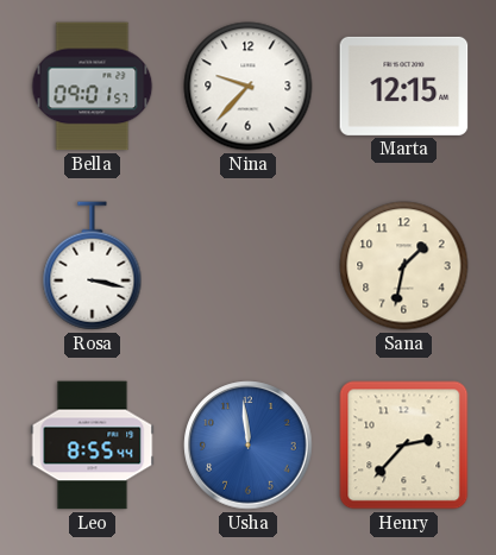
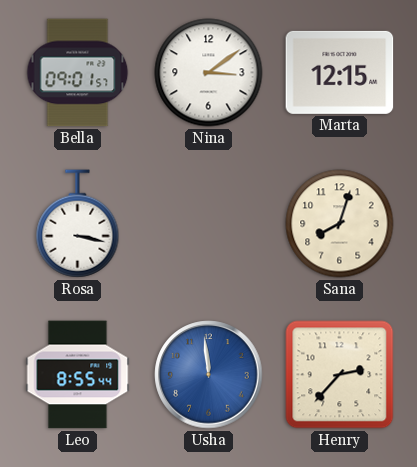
Nina: 9:37 -> 3:09
Sana: 1:32 -> 8:03
